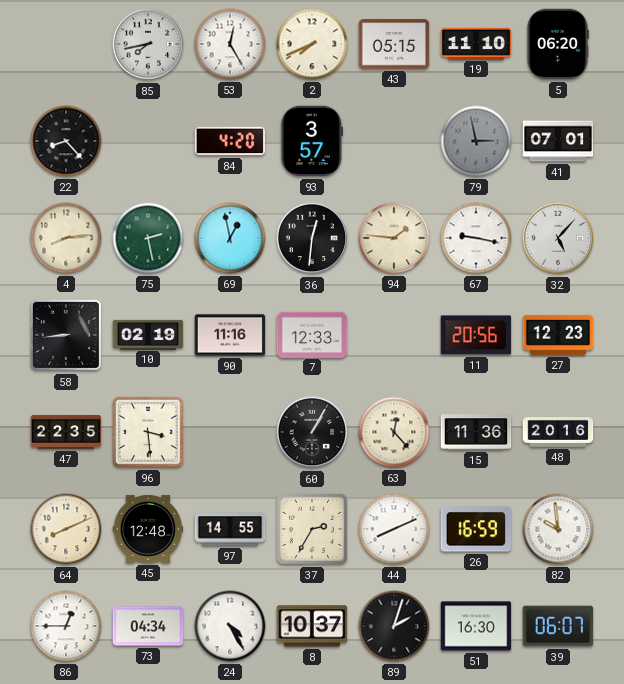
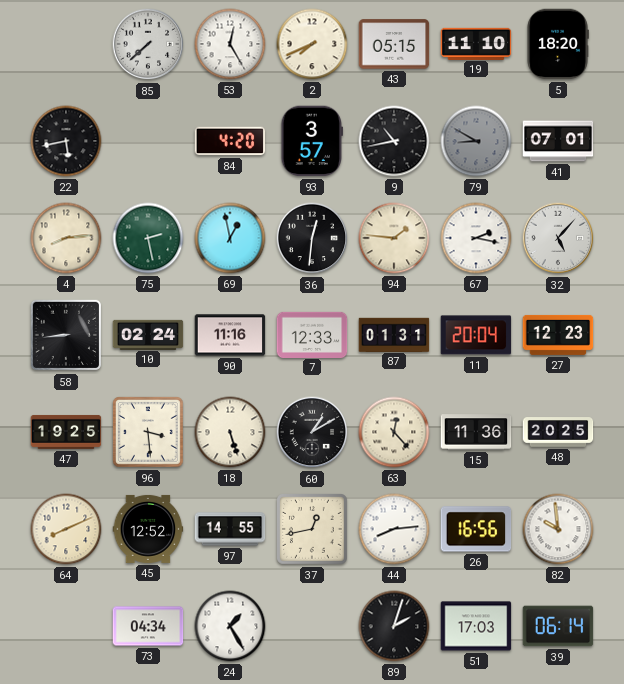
85: 7:43 -> 7:38
5: 06:20 -> 18:20
22: 8:23 -> 5:43
9: none -> 10:43
79: 2:58 -> 8:50
67: 9:17 -> 2:17
10: 02:19 -> 02:24
87: none -> 01:31
11: 20:56 -> 20:04
47: 22:35 -> 19:25
18: none -> 5:27
60: 1:05 -> 1:10
48: 20:16 -> 20:25
45: 12:48 -> 12:52
37: 2:35 -> 12:43
44: 8:11 -> 8:14
26: 16:59 -> 16:56
86: 12:45 -> none
24: 4:25 -> 1:25
8: 10:37 -> none
51: 16:30 -> 17:03
39: 06:07 -> 06:14
